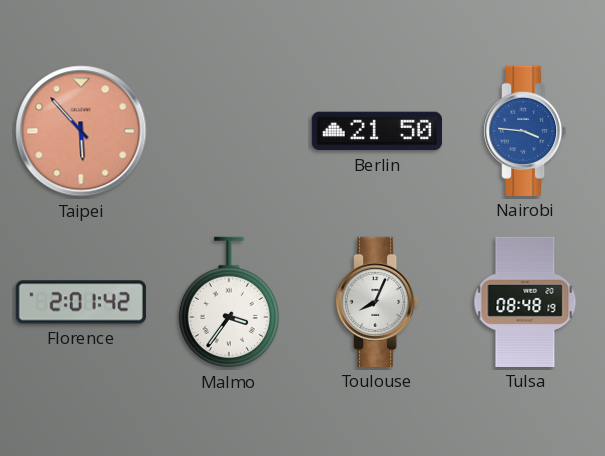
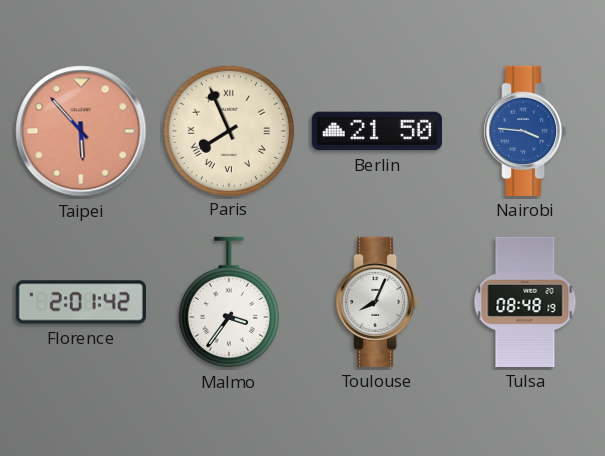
Paris: none -> 7:56
